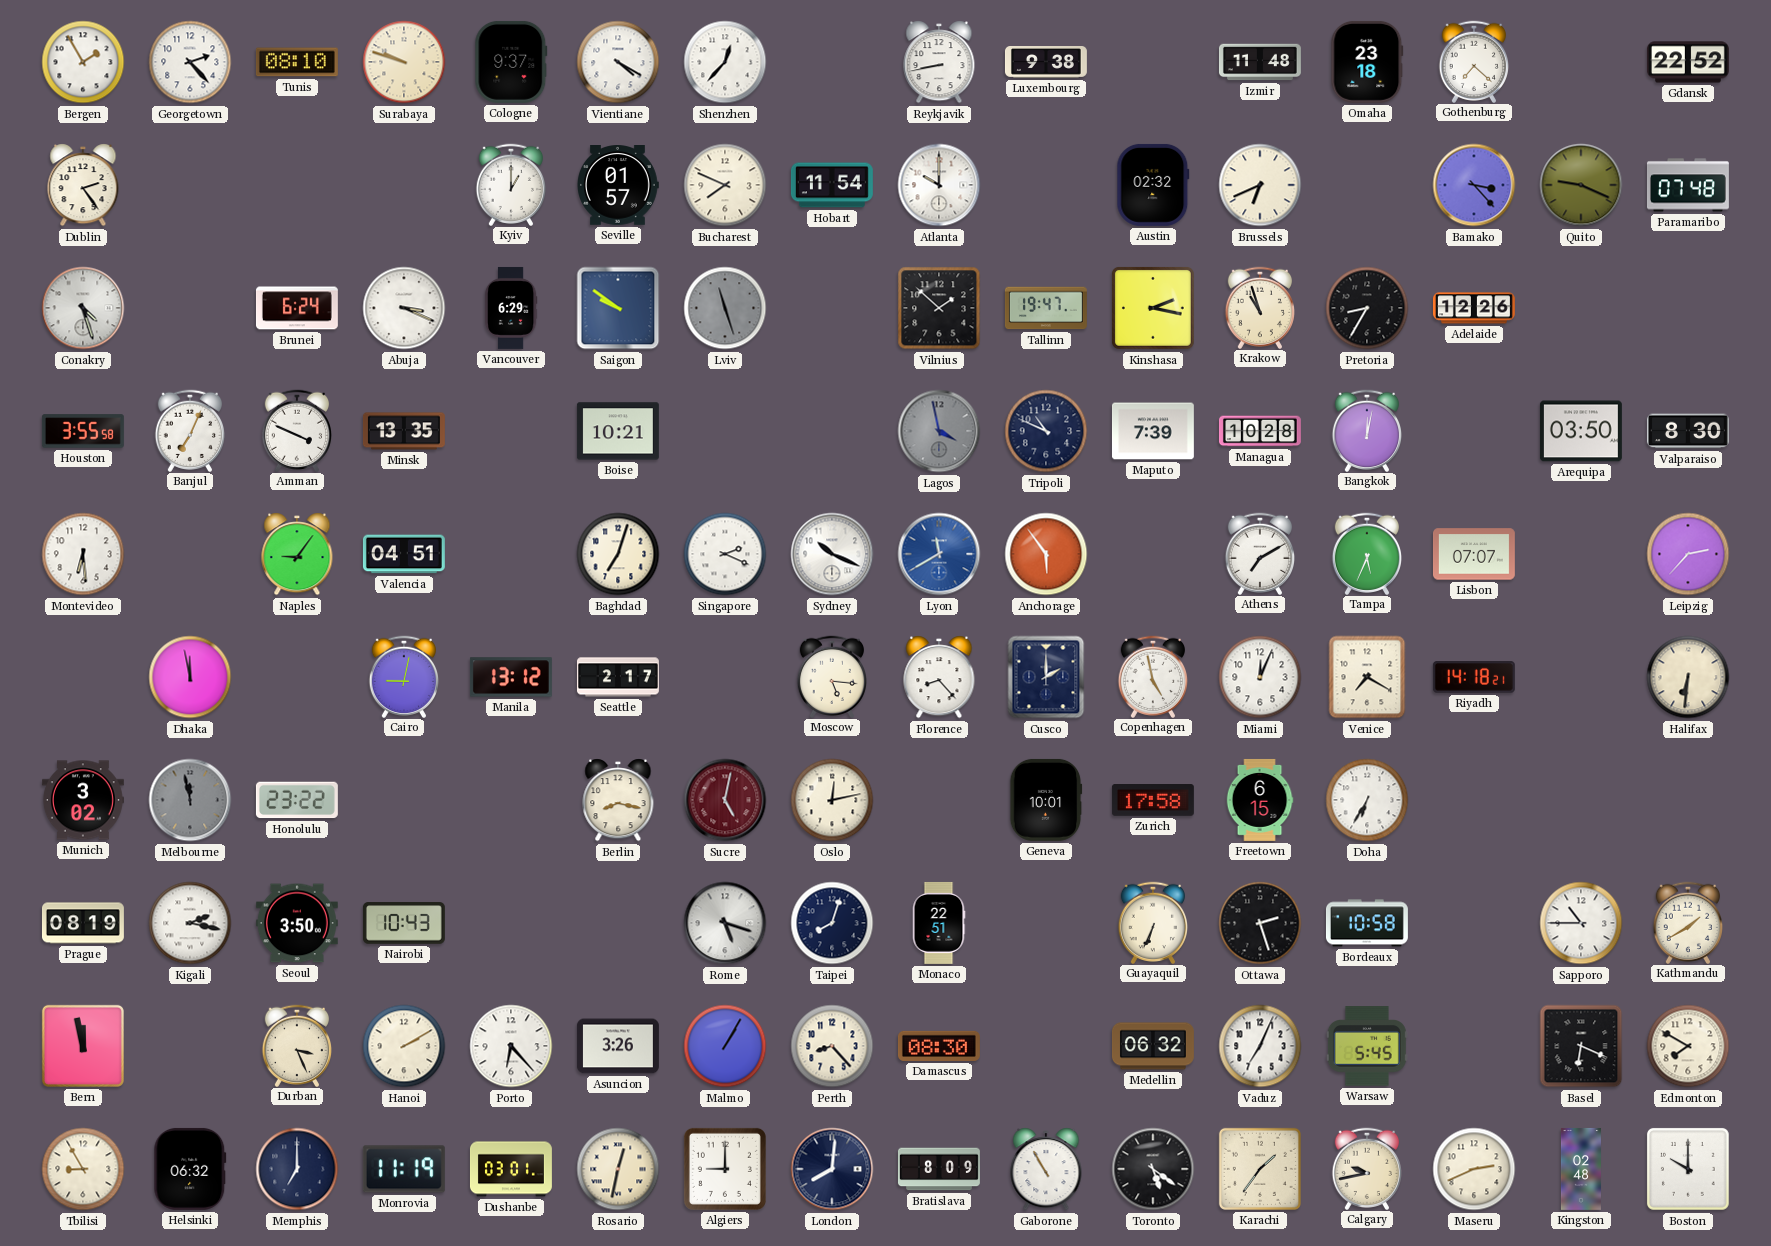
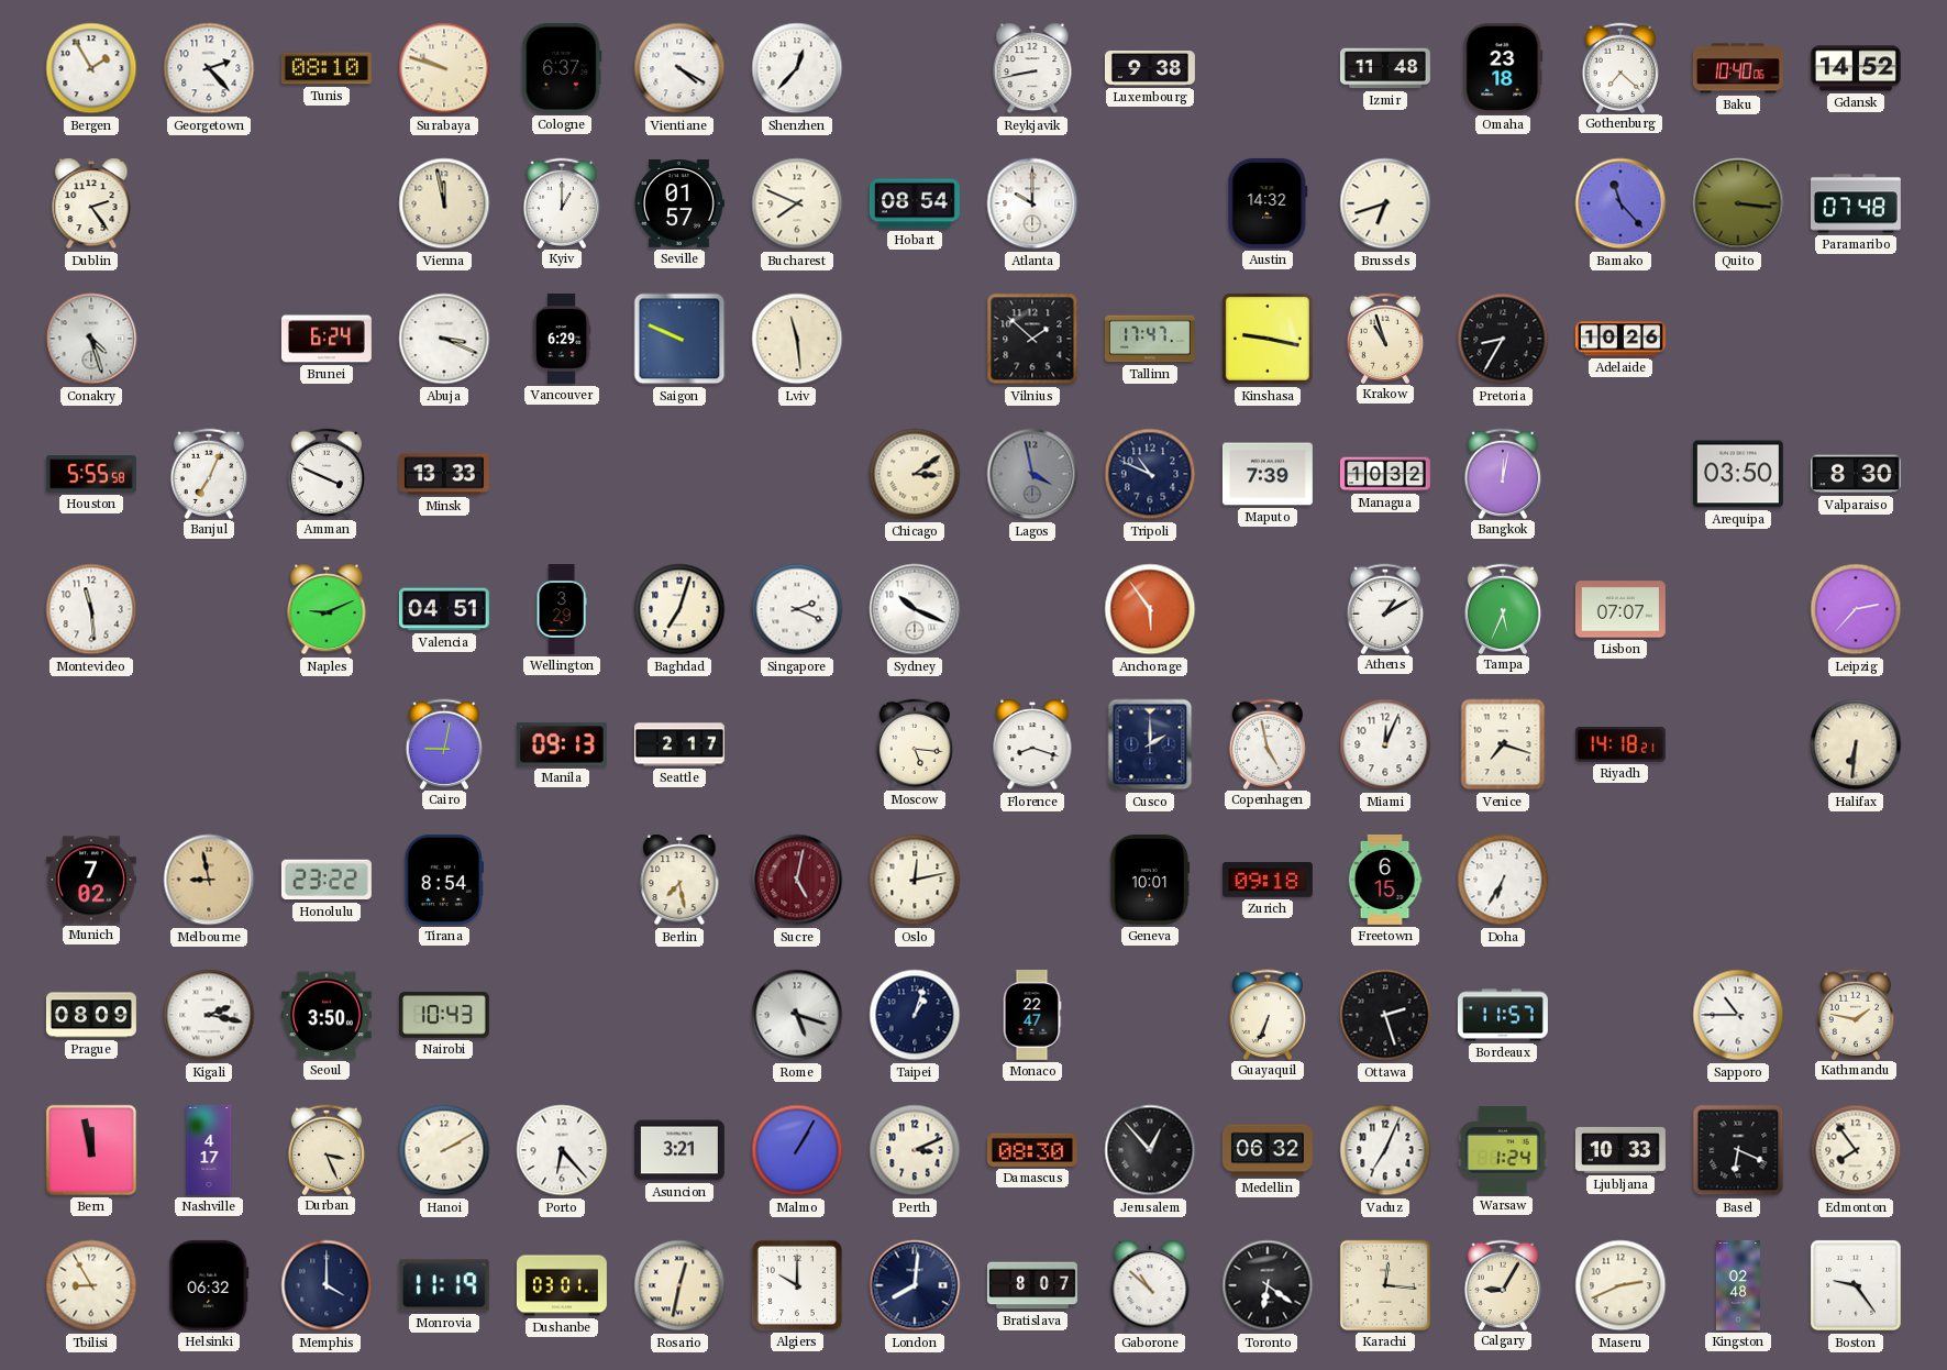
Cologne: 9:37 -> 6:37
Baku: none -> 10:40
Gdansk: 22:52 -> 14:52
Vienna: none -> 11:58
Hobart: 11:54 -> 08:54
Austin: 02:32 -> 14:32
Brussels: 6:41 -> 6:42
Bamako: 3:23 -> 11:23
Quito: 9:19 -> 3:16
Saigon: 9:51 -> 9:49
Lviv: 11:27 -> 11:29
Lviv dial: grey -> cream
Tallinn: 19:47 -> 17:47
Kinshasa: 2:17 -> 9:17
Adelaide: 12:26 -> 10:26
Houston: 3:55 -> 5:55
Minsk: 13:35 -> 13:33
Boise: 10:21 -> none
Chicago: none -> 3:09
Managua: 10:28 -> 10:32
Montevideo: 6:29 -> 11:29
Naples: 9:06 -> 9:11
Wellington: none -> 3:29
Lyon: 11:40 -> none
Athens: 7:10 -> 1:10
Dhaka: 11:58 -> none
Manila: 13:12 -> 09:13
Florence: 8:23 -> 8:18
Venice: 7:20 -> 7:18
Munich: 3:02 -> 7:02
Melbourne: 11:58 -> 8:58
Melbourne dial: grey -> champagne
Tirana: none -> 8:54
Berlin: 8:17 -> 7:28
Zurich: 17:58 -> 09:18
Prague: 08:19 -> 08:09
Taipei: 8:03 -> 1:03
Monaco: 22:51 -> 22:47
Bordeaux: 10:58 -> 11:57
Kathmandu: 1:40 -> 1:47
Nashville: none -> 4:17
Asuncion: 3:26 -> 3:21
Perth: 8:23 -> 3:11
Jerusalem: none -> 12:53
Warsaw: 5:45 -> 1:24
Ljubljana: none -> 10:33
Edmonton: 7:50 -> 7:54
Memphis: 7:00 -> 4:00
Algiers: 9:00 -> 10:00
Bratislava: 8:09 -> 8:07
Gaborone: 10:55 -> 10:52
Toronto: 5:21 -> 6:21
Karachi: 1:36 -> 12:16
Calgary: 9:43 -> 9:05
Boston: 10:00 -> 9:24
